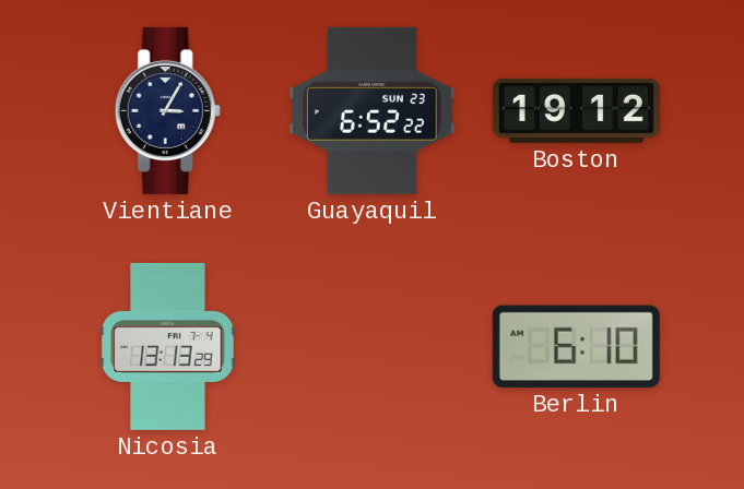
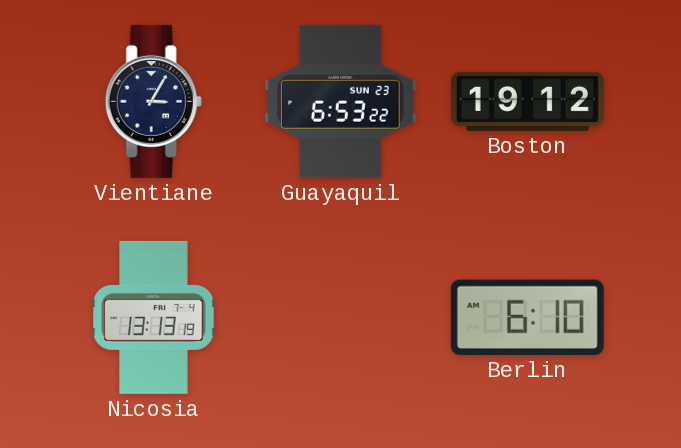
Guayaquil: 6:52 -> 6:53
Nicosia: 13:13:29 -> 13:13:19
